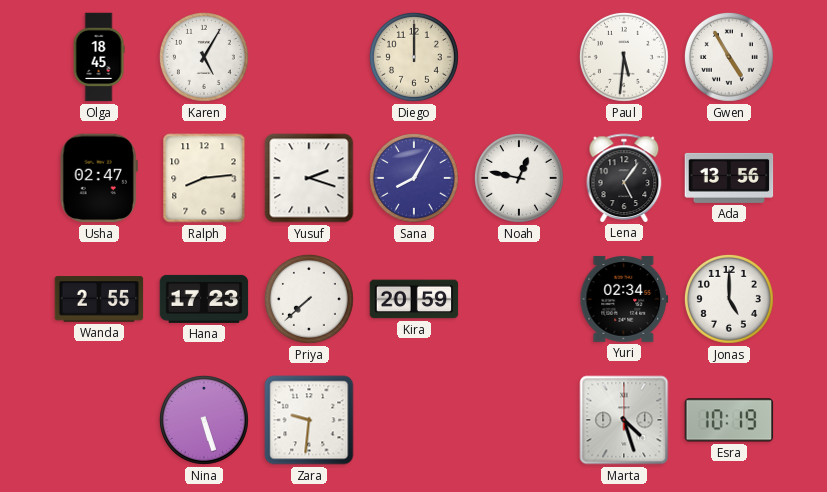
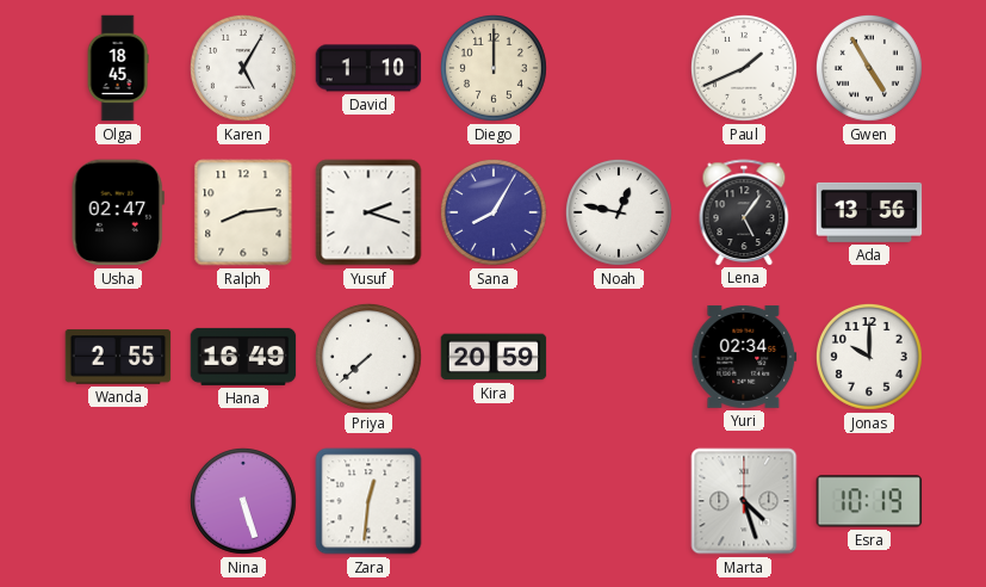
David: none -> 1:10
Paul: 5:31 -> 1:41
Hana: 17:23 -> 16:49
Jonas: 5:00 -> 10:00
Zara: 9:31 -> 12:31
